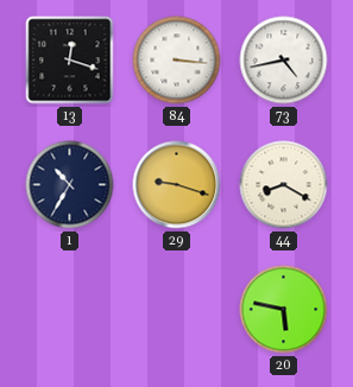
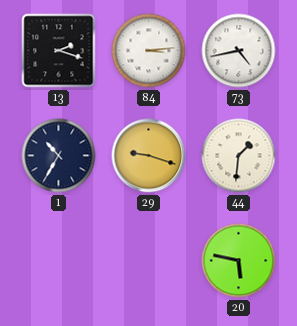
13: 12:18 -> 2:18
84: 3:16 -> 3:14
44: 8:20 -> 1:31
